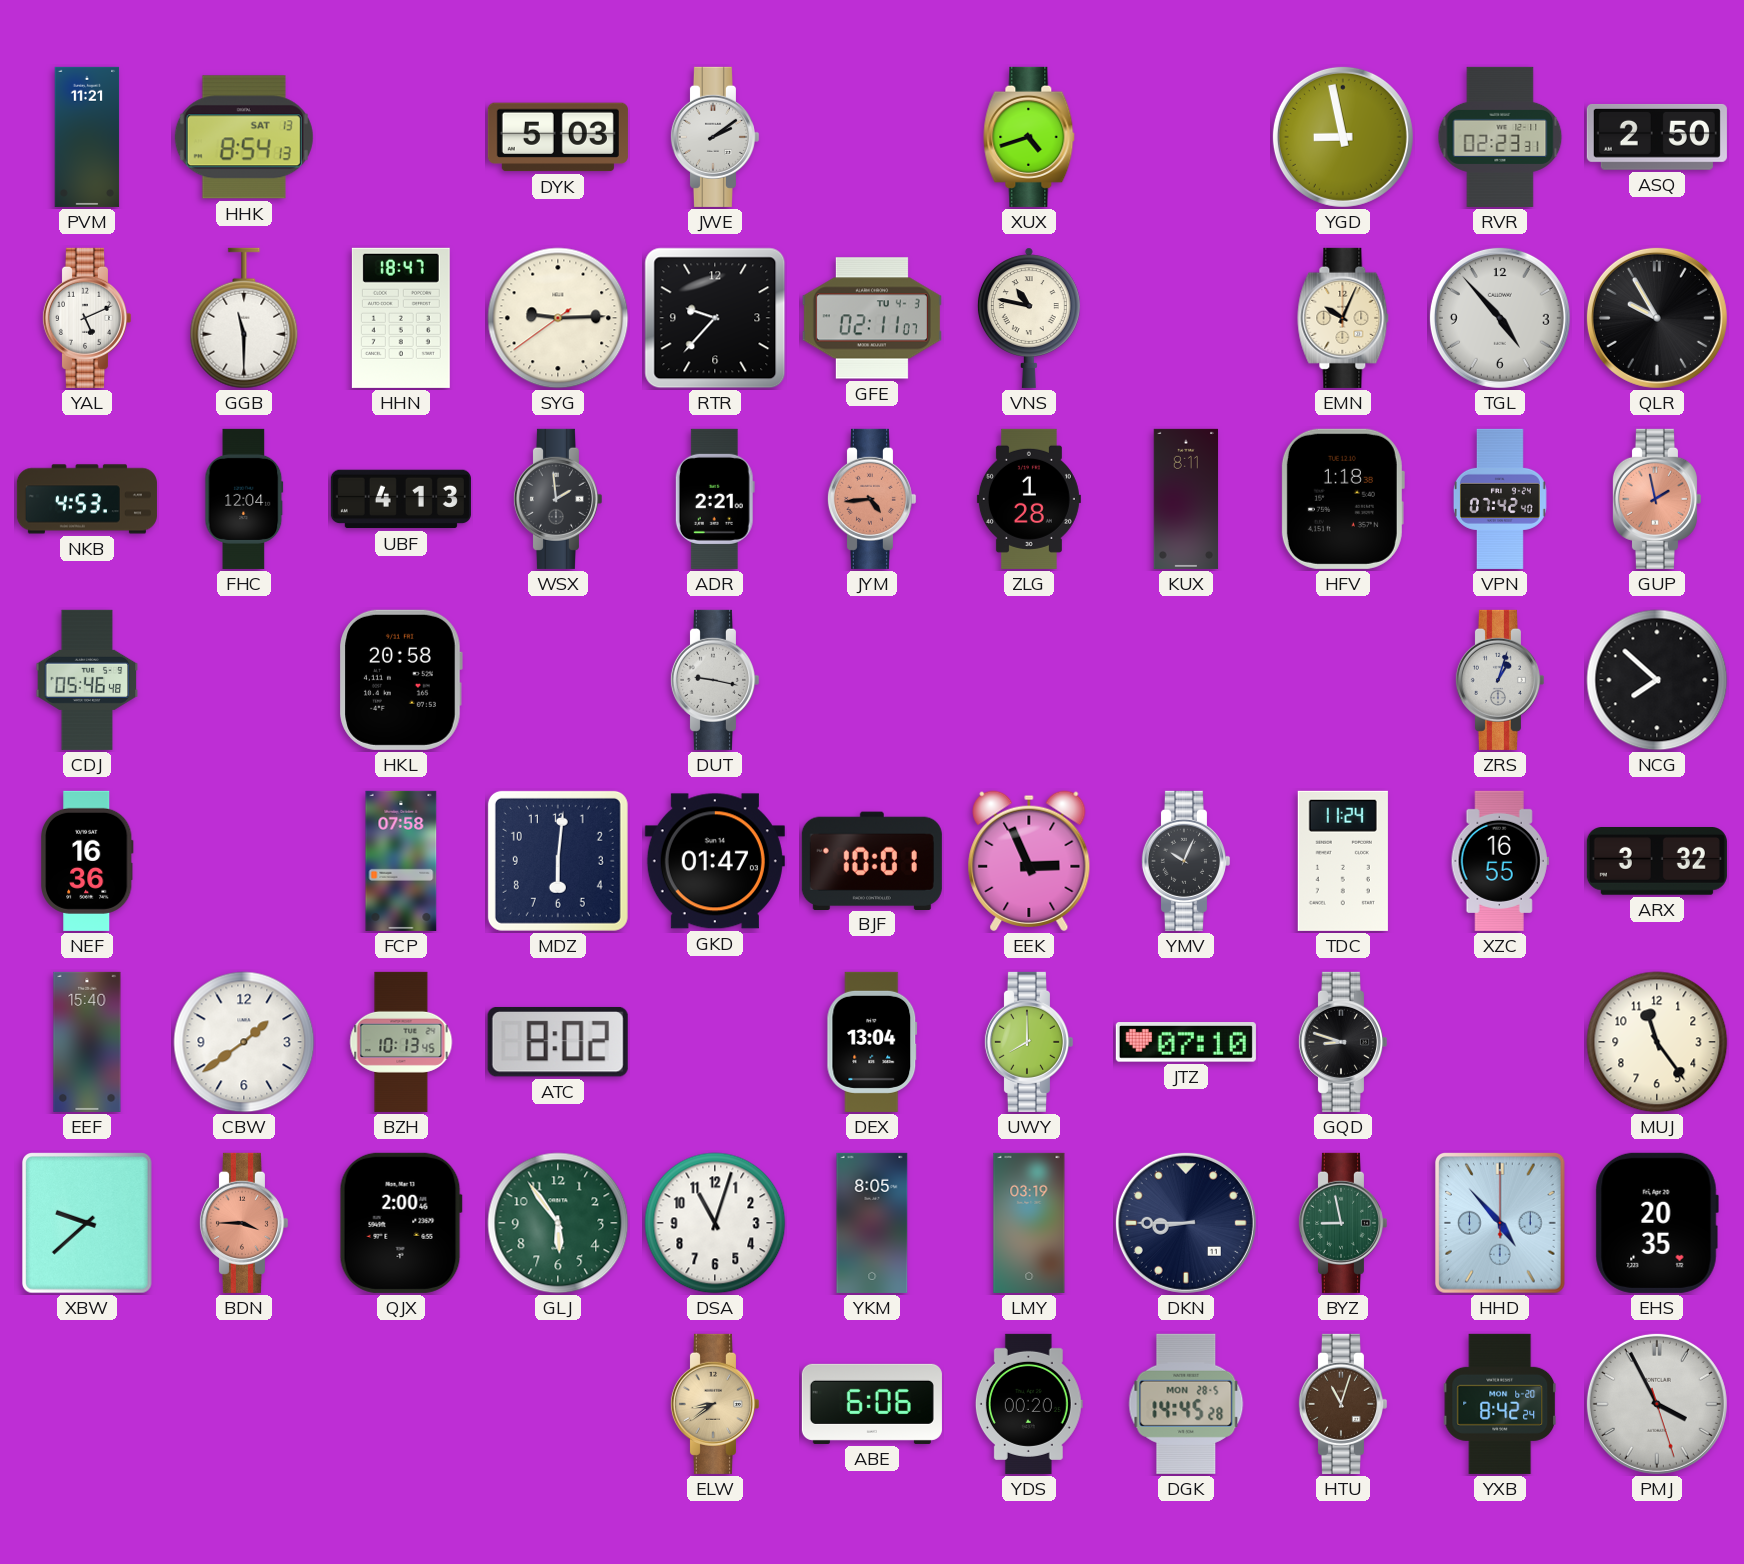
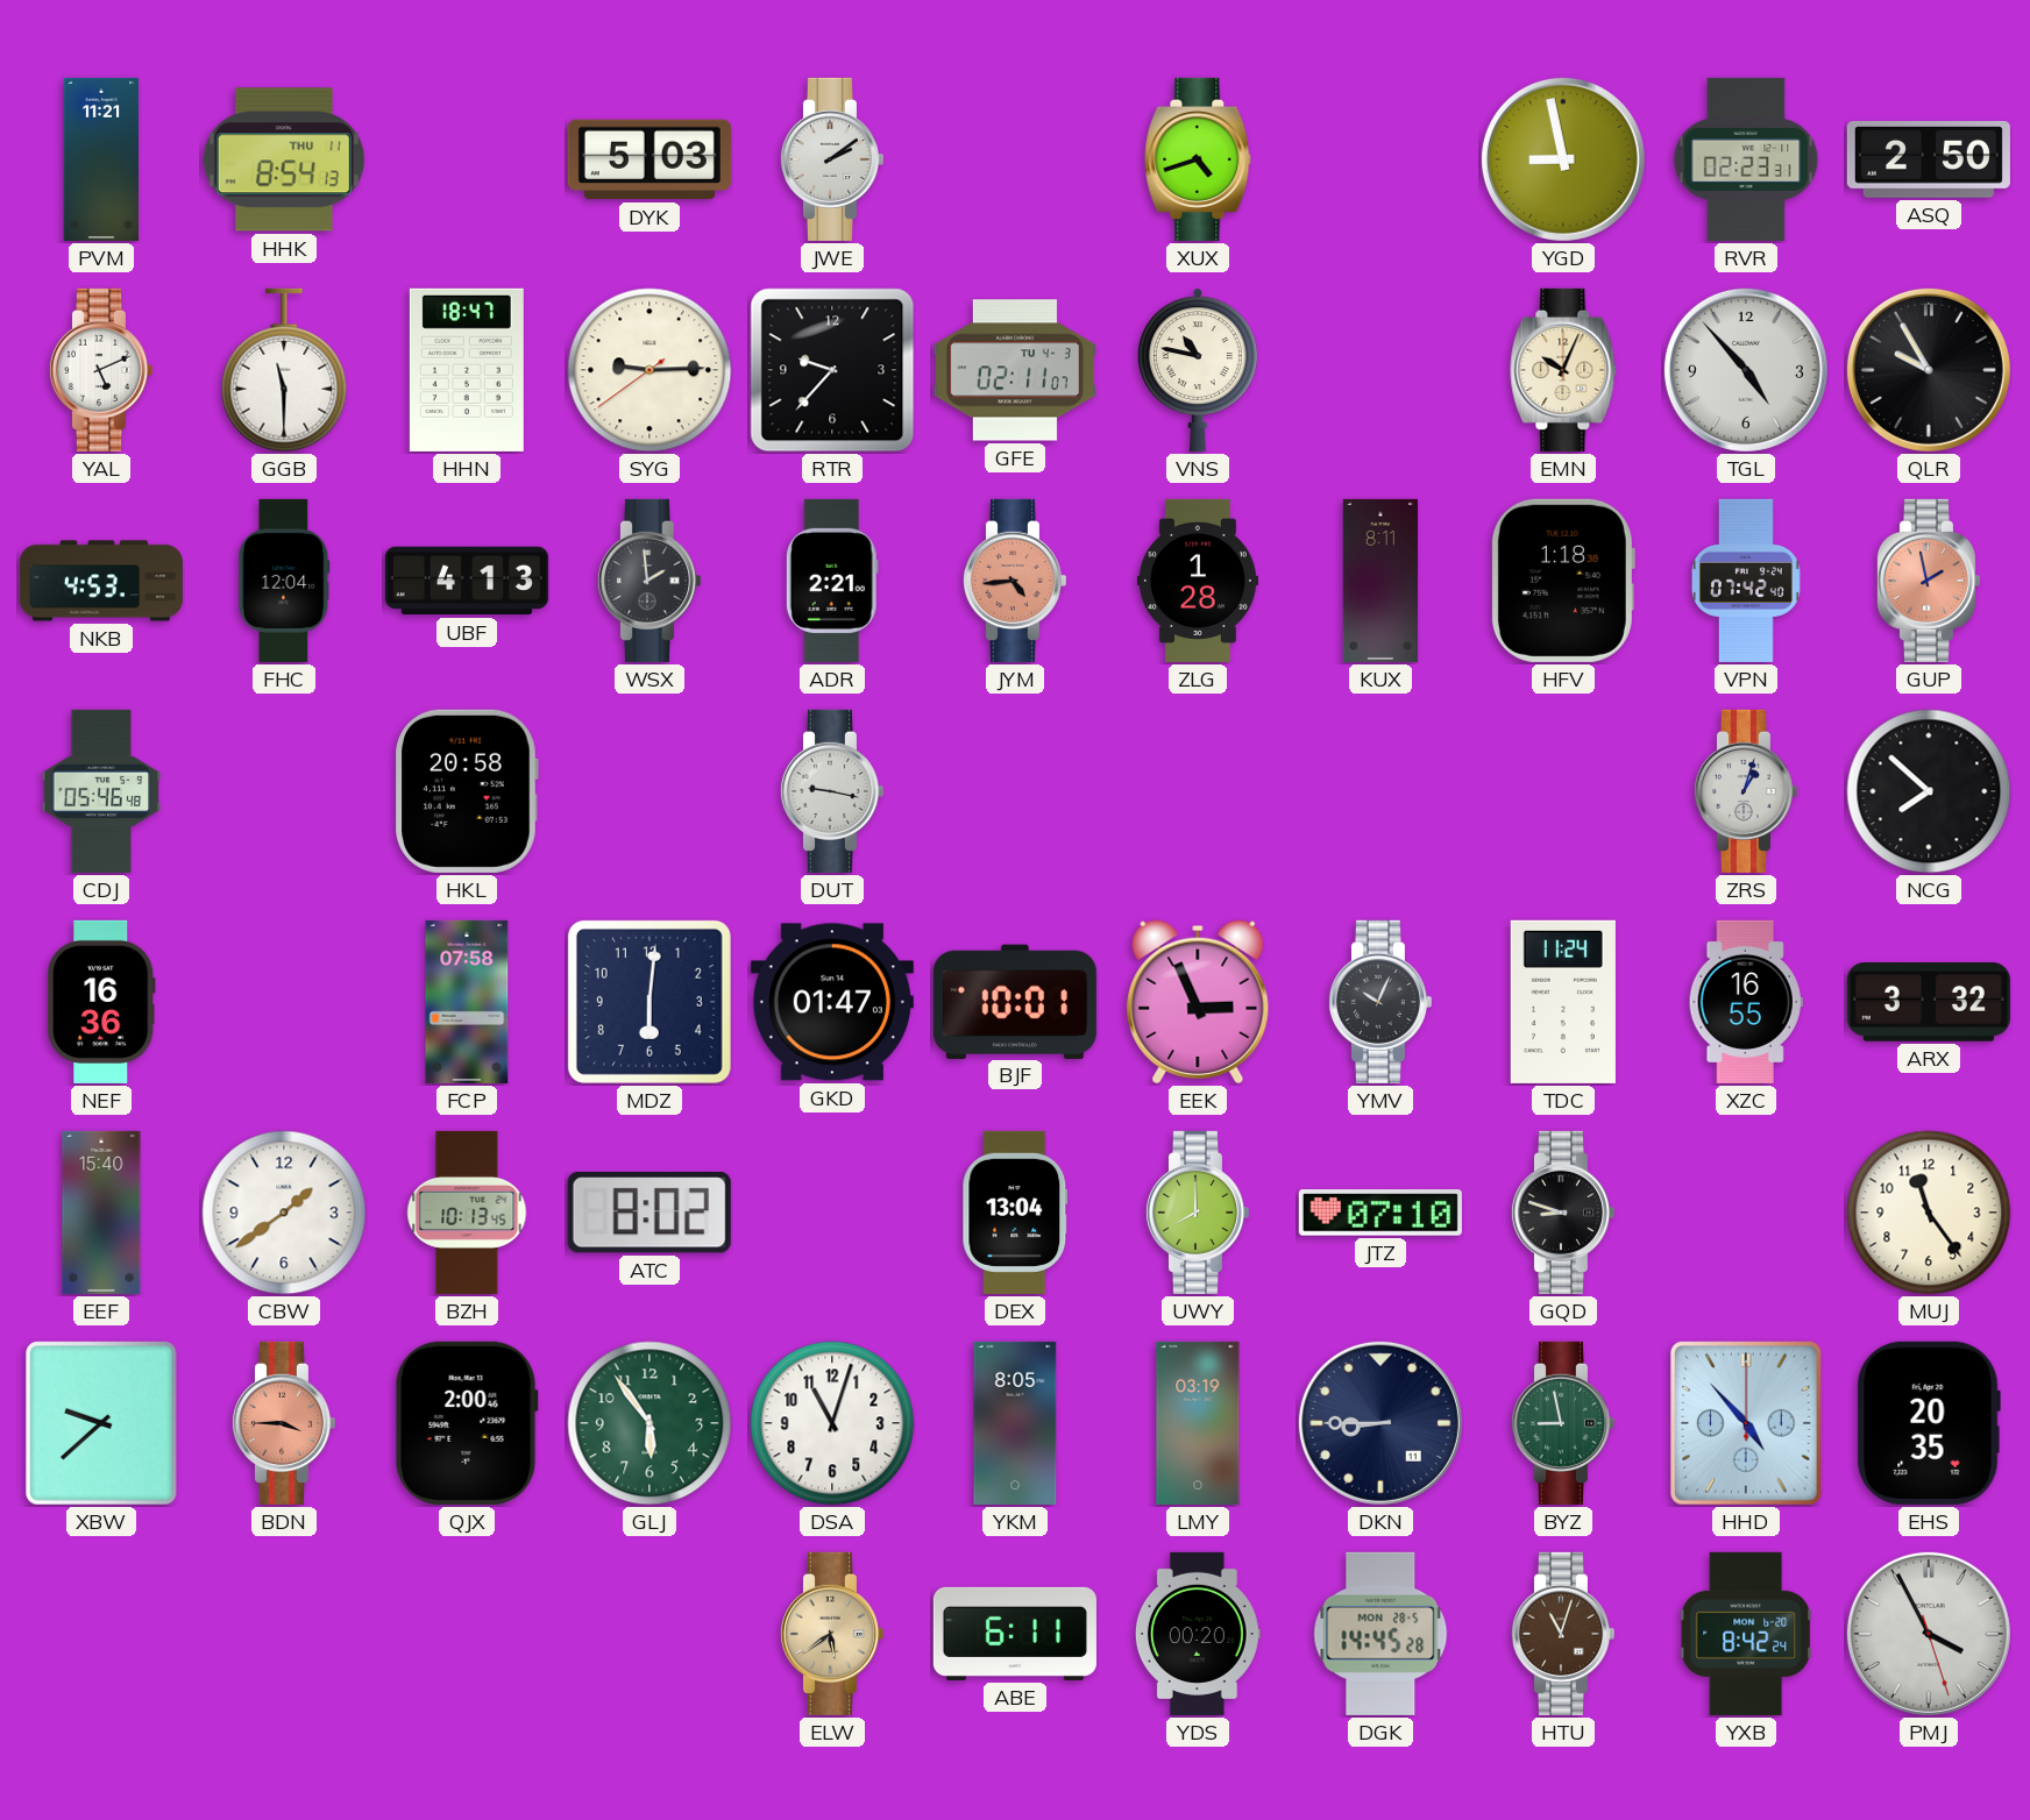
HHK date: SAT 13 -> THU 11
ELW: 8:39 -> 5:39
ABE: 6:06 -> 6:11
